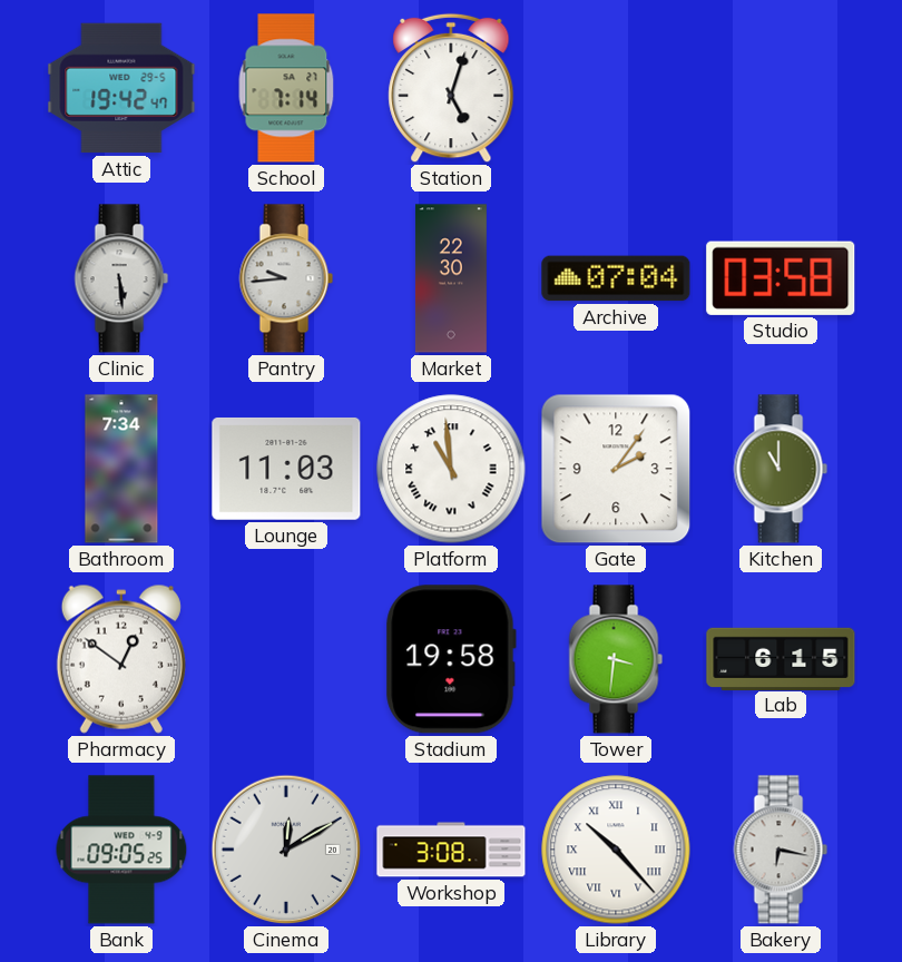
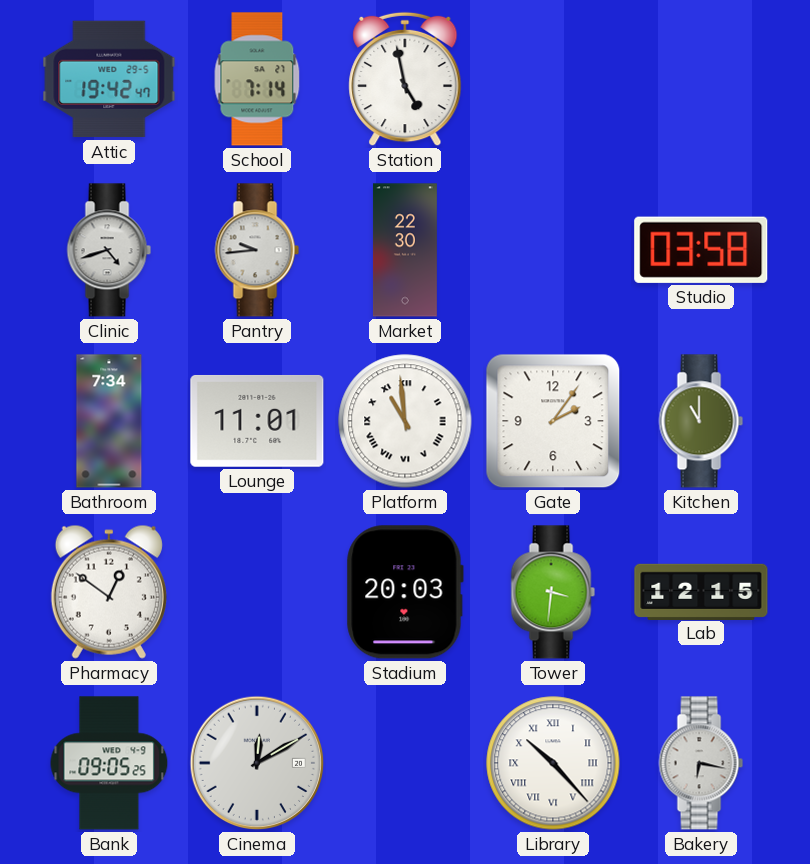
Station: 5:03 -> 4:58
Clinic: 5:29 -> 4:42
Archive: 07:04 -> none
Lounge: 11:03 -> 11:01
Stadium: 19:58 -> 20:03
Lab: 6:15 -> 12:15
Workshop: 3:08 -> none
